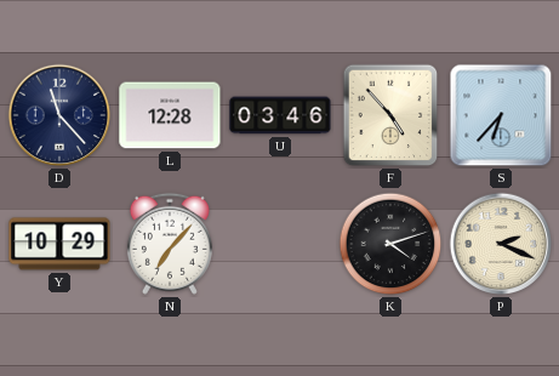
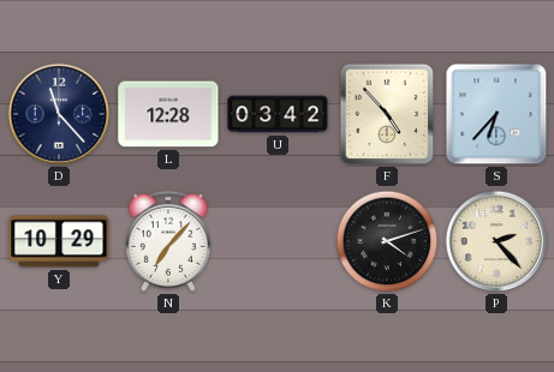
U: 03:46 -> 03:42
P: 2:19 -> 2:23
